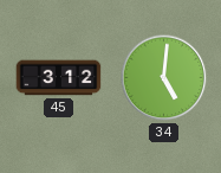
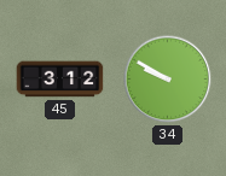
34: 5:01 -> 9:50
